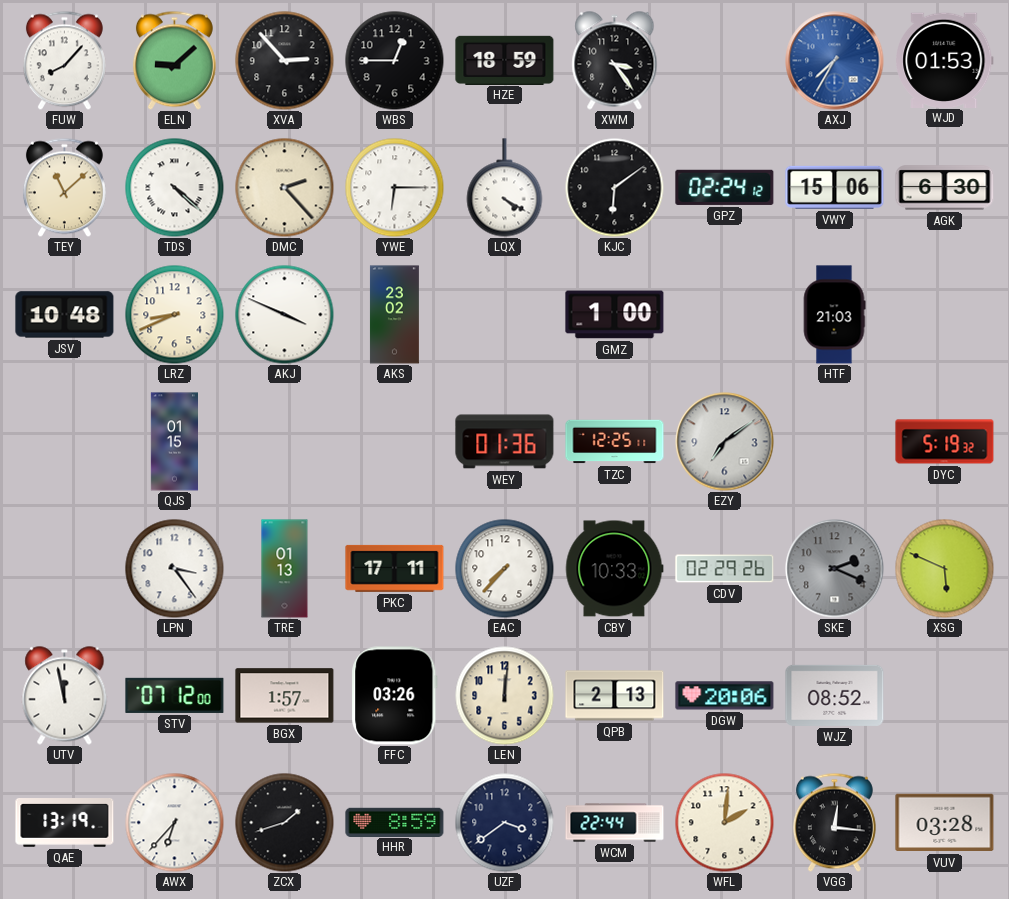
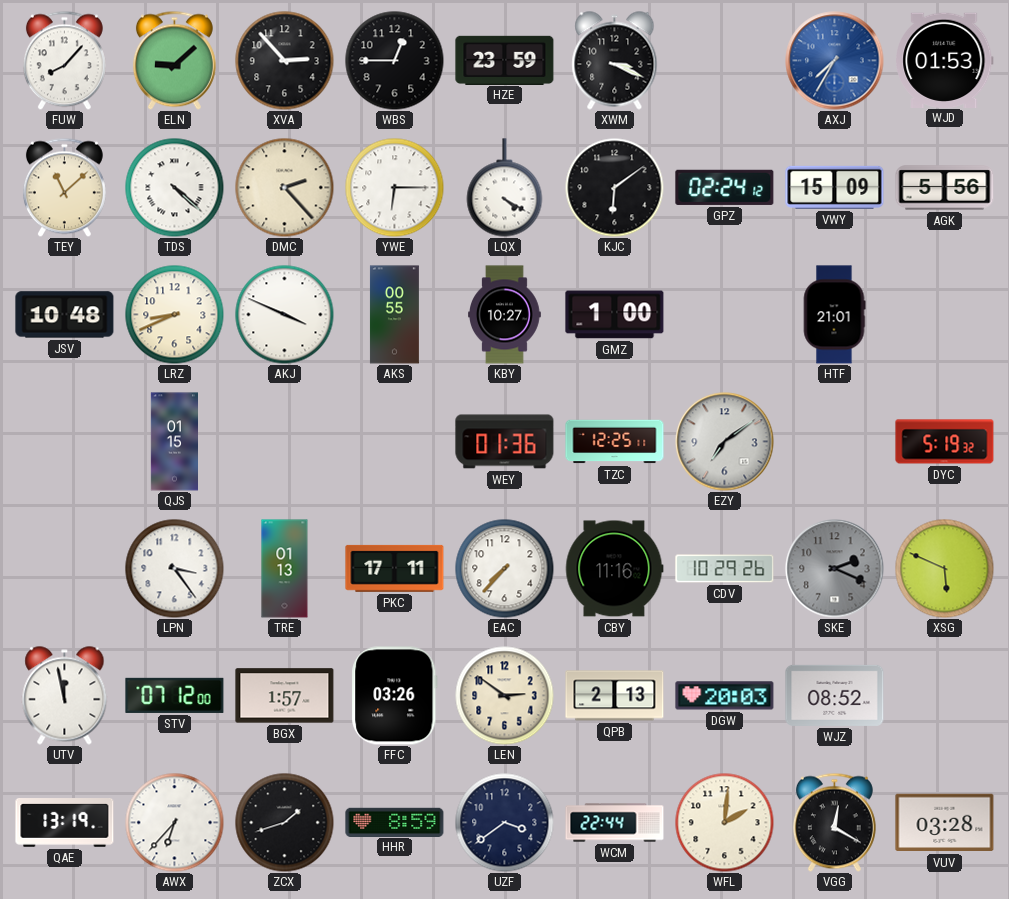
HZE: 18:59 -> 23:59
XWM: 3:24 -> 3:19
VWY: 15:06 -> 15:09
AGK: 6:30 -> 5:56
AKS: 23:02 -> 00:55
KBY: none -> 10:27
HTF: 21:03 -> 21:01
CBY: 10:33 -> 11:16
CDV: 02:29 -> 10:29
LEN: 12:01 -> 2:51
DGW: 20:06 -> 20:03
VGG: 12:16 -> 12:20
